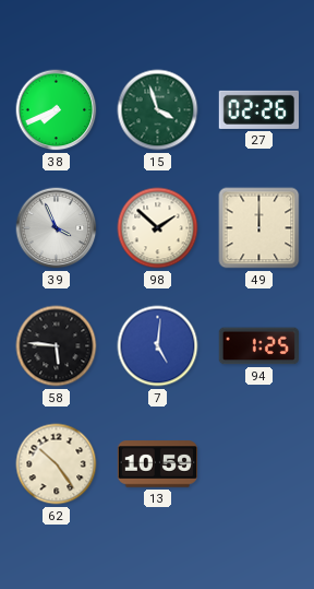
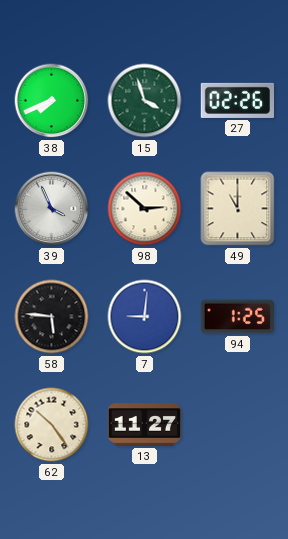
98: 1:52 -> 2:52
49: 12:00 -> 11:00
7: 5:01 -> 9:01
13: 10:59 -> 11:27
